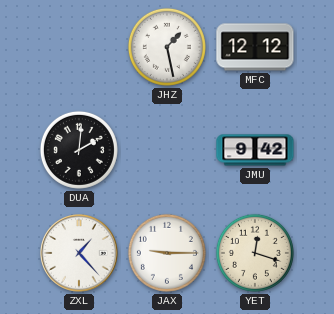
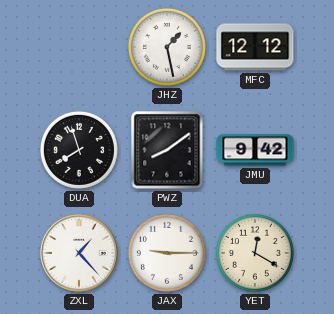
DUA: 2:01 -> 7:57
PWZ: none -> 8:09
YET: 12:18 -> 12:20
